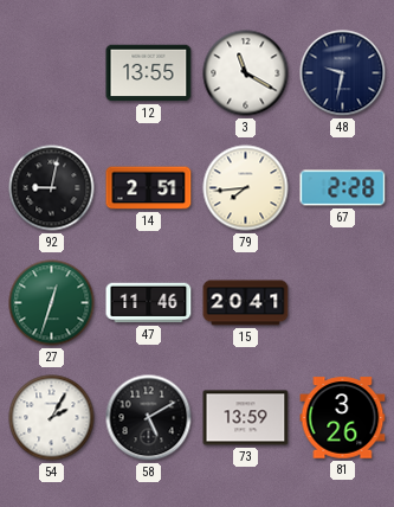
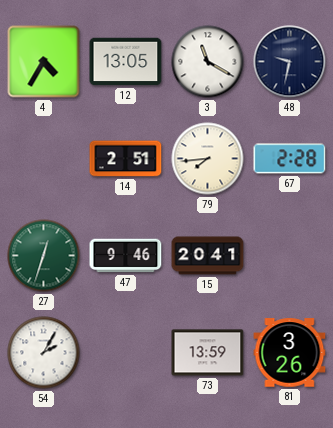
4: none -> 4:35
12: 13:55 -> 13:05
92: 9:02 -> none
47: 11:46 -> 9:46
58: 5:10 -> none
